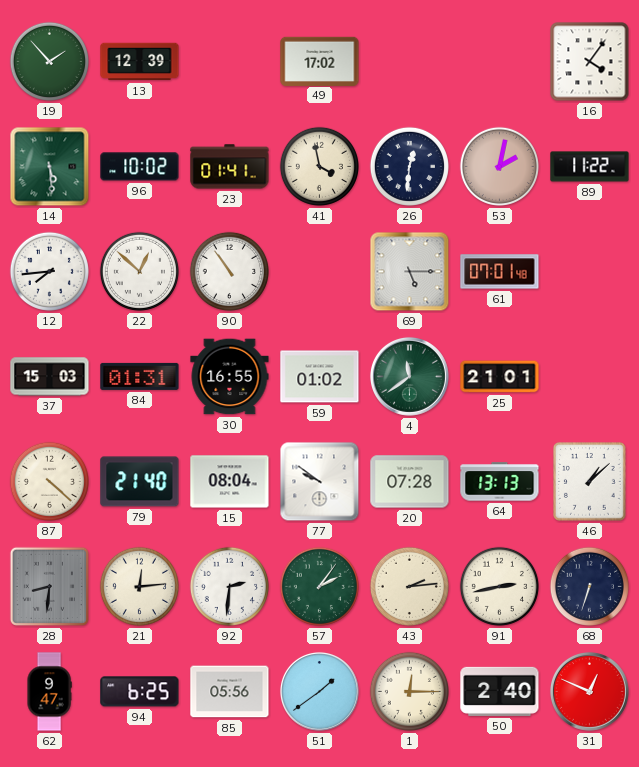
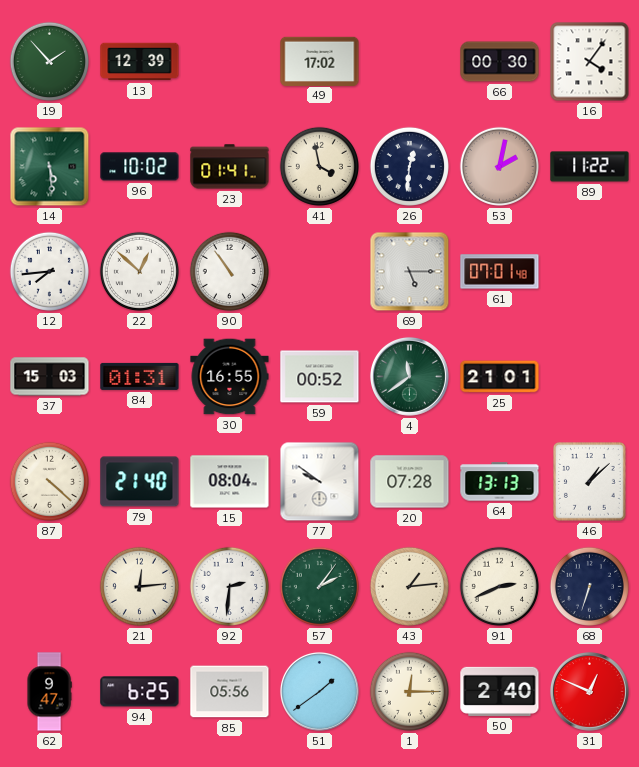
66: none -> 00:30
59: 01:02 -> 00:52
28: 8:31 -> none
43: 2:14 -> 1:14
91: 2:43 -> 2:41
